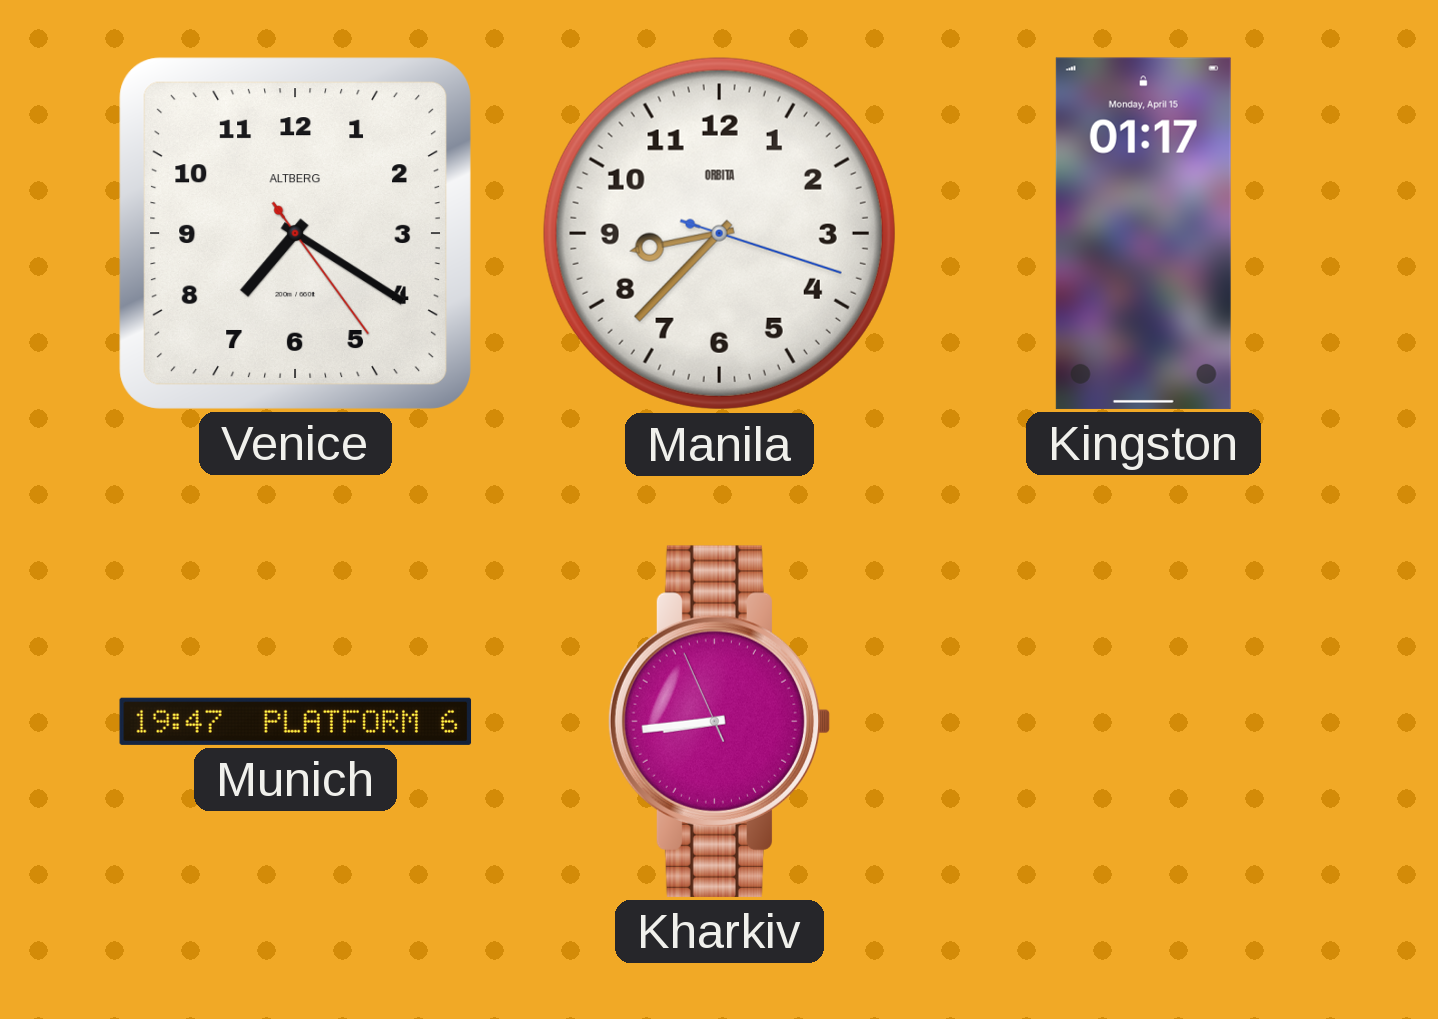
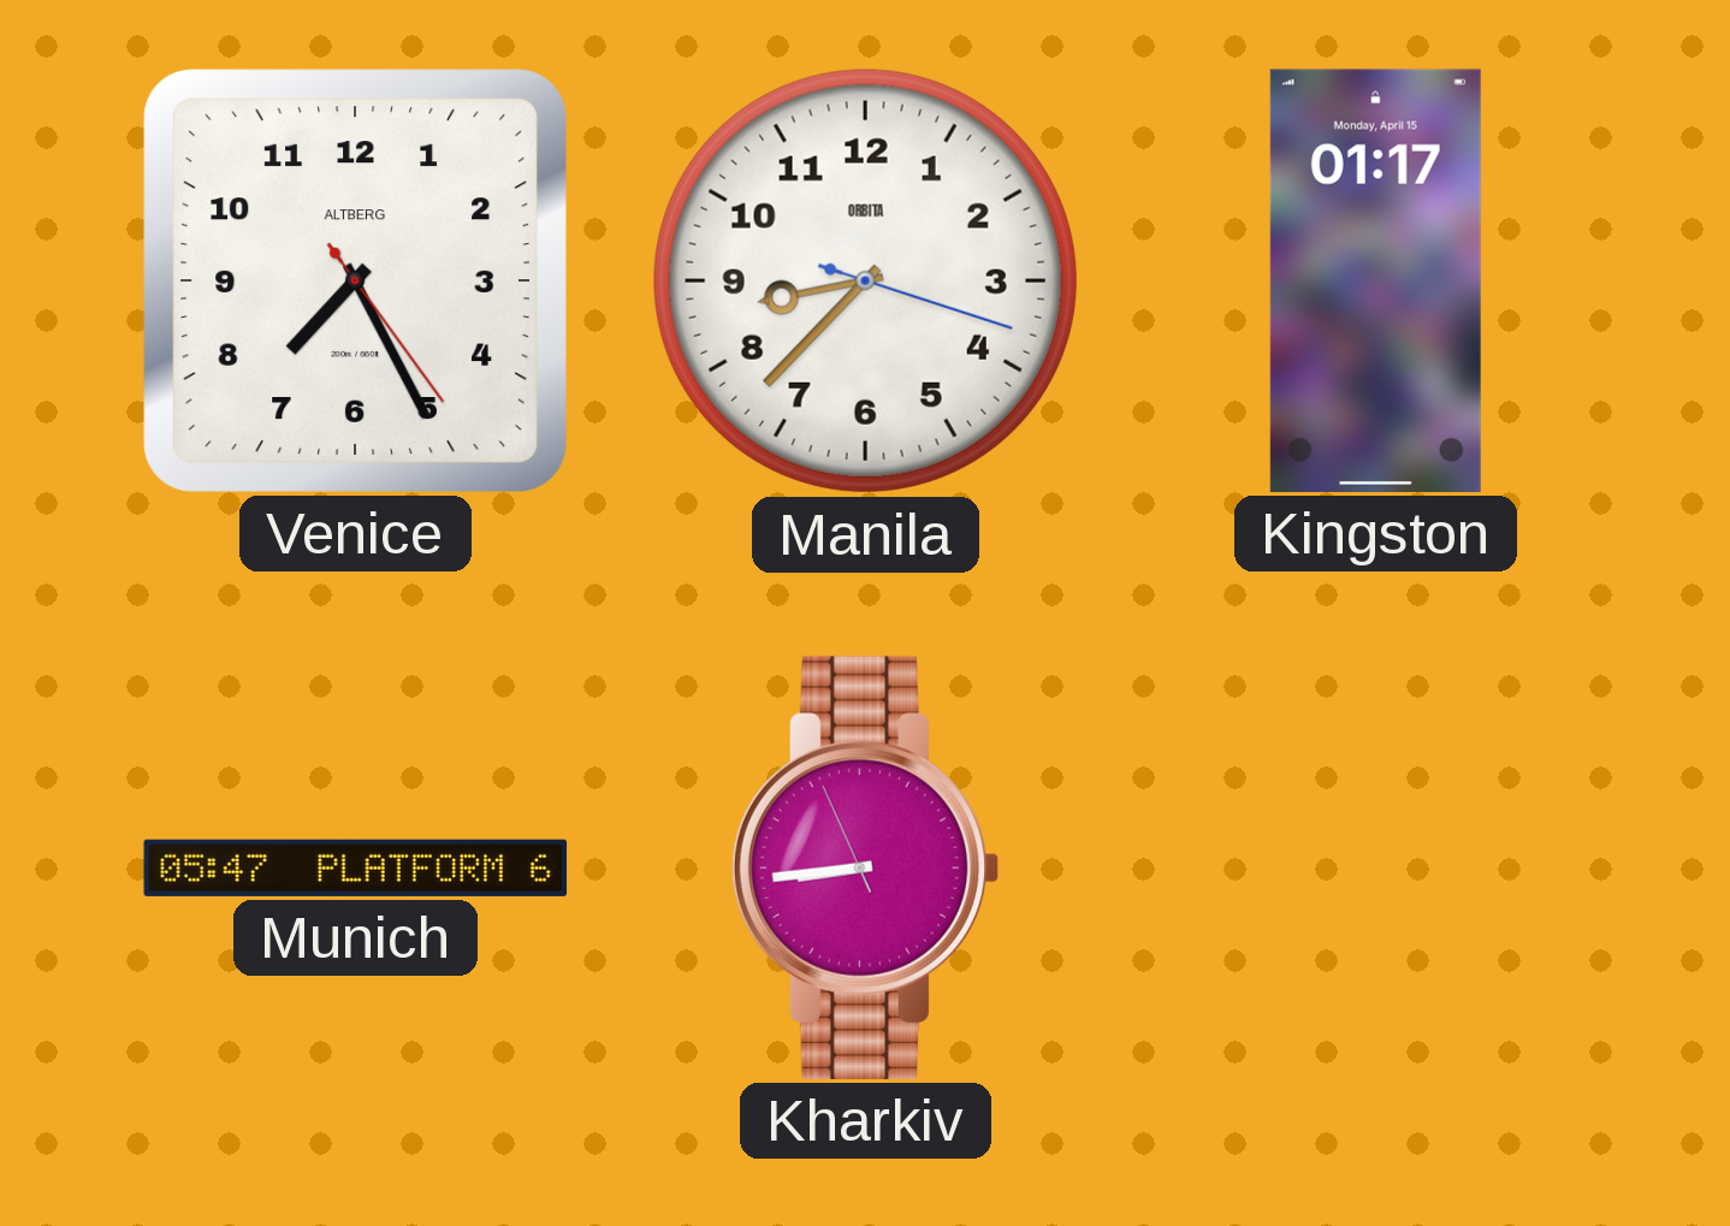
Venice: 7:20 -> 7:25
Munich: 19:47 -> 05:47
